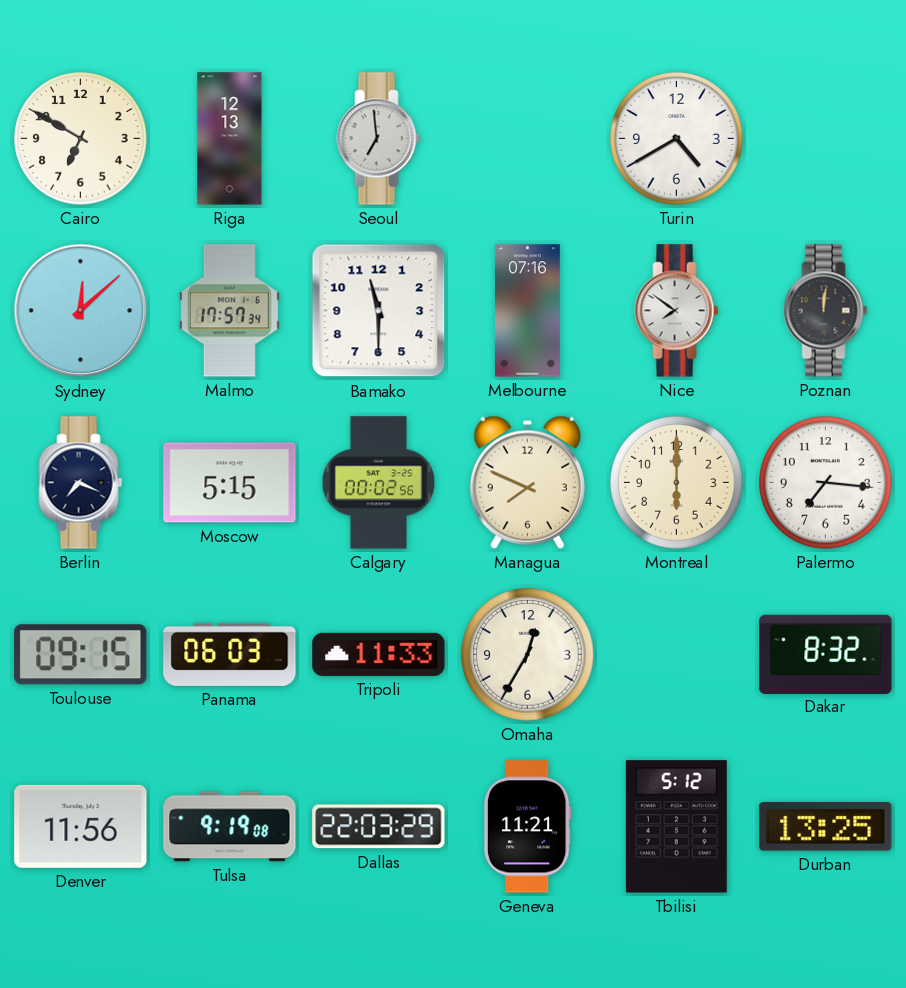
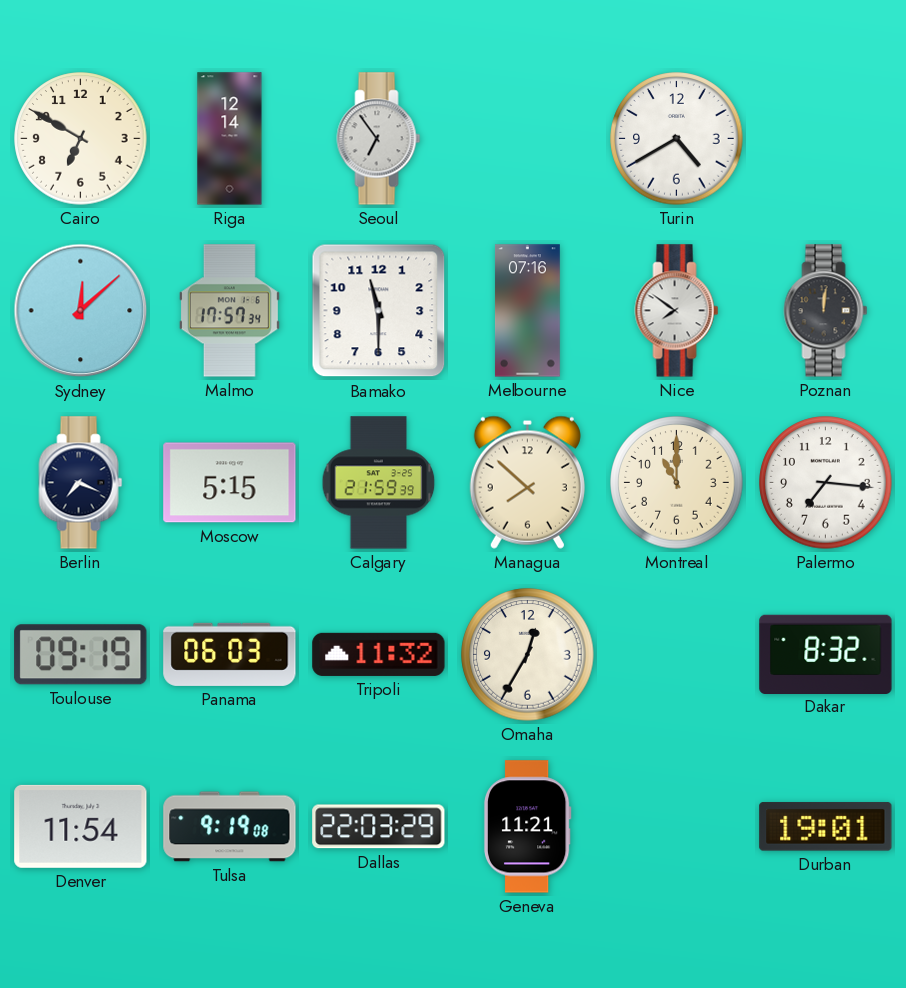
Riga: 12:13 -> 12:14
Seoul: 6:59 -> 6:54
Calgary: 00:02 -> 21:59
Managua: 7:49 -> 7:52
Montreal: 6:00 -> 11:00
Toulouse: 09:15 -> 09:19
Tripoli: 11:33 -> 11:32
Denver: 11:56 -> 11:54
Tbilisi: 5:12 -> none
Durban: 13:25 -> 19:01
